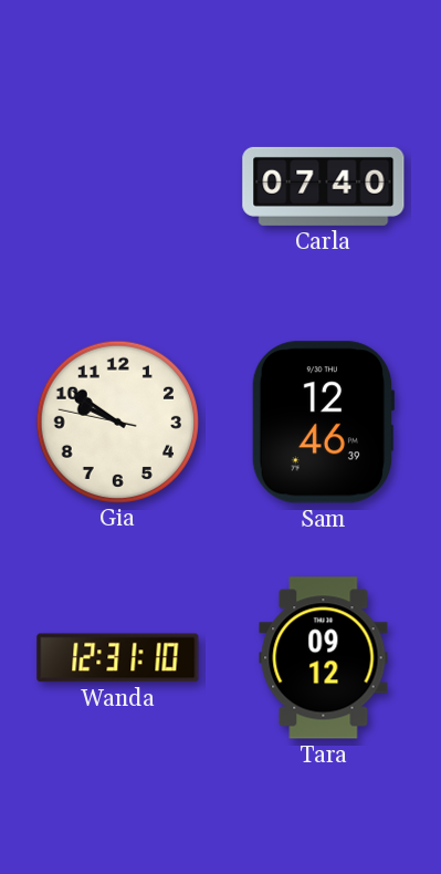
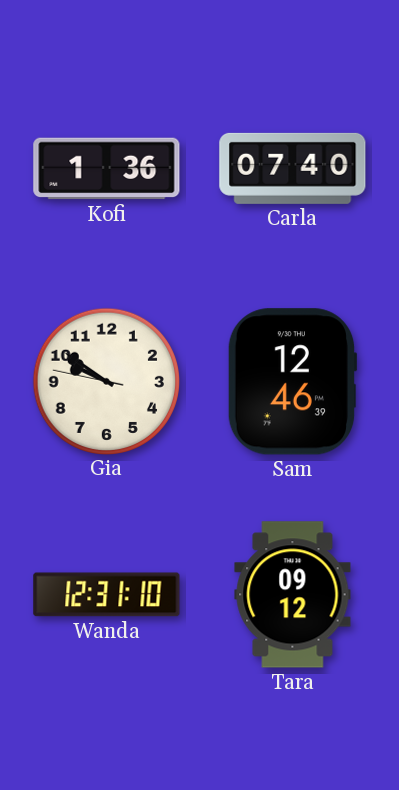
Kofi: none -> 1:36
